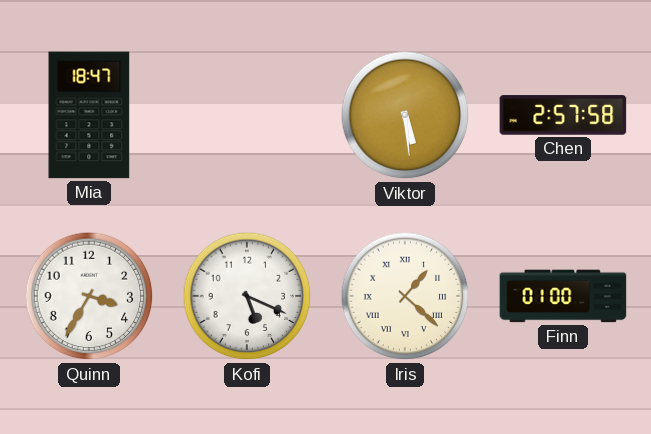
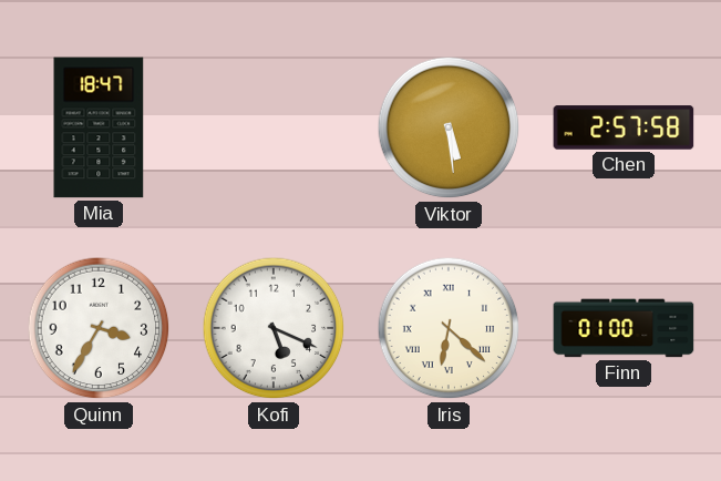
Iris: 1:22 -> 6:22
